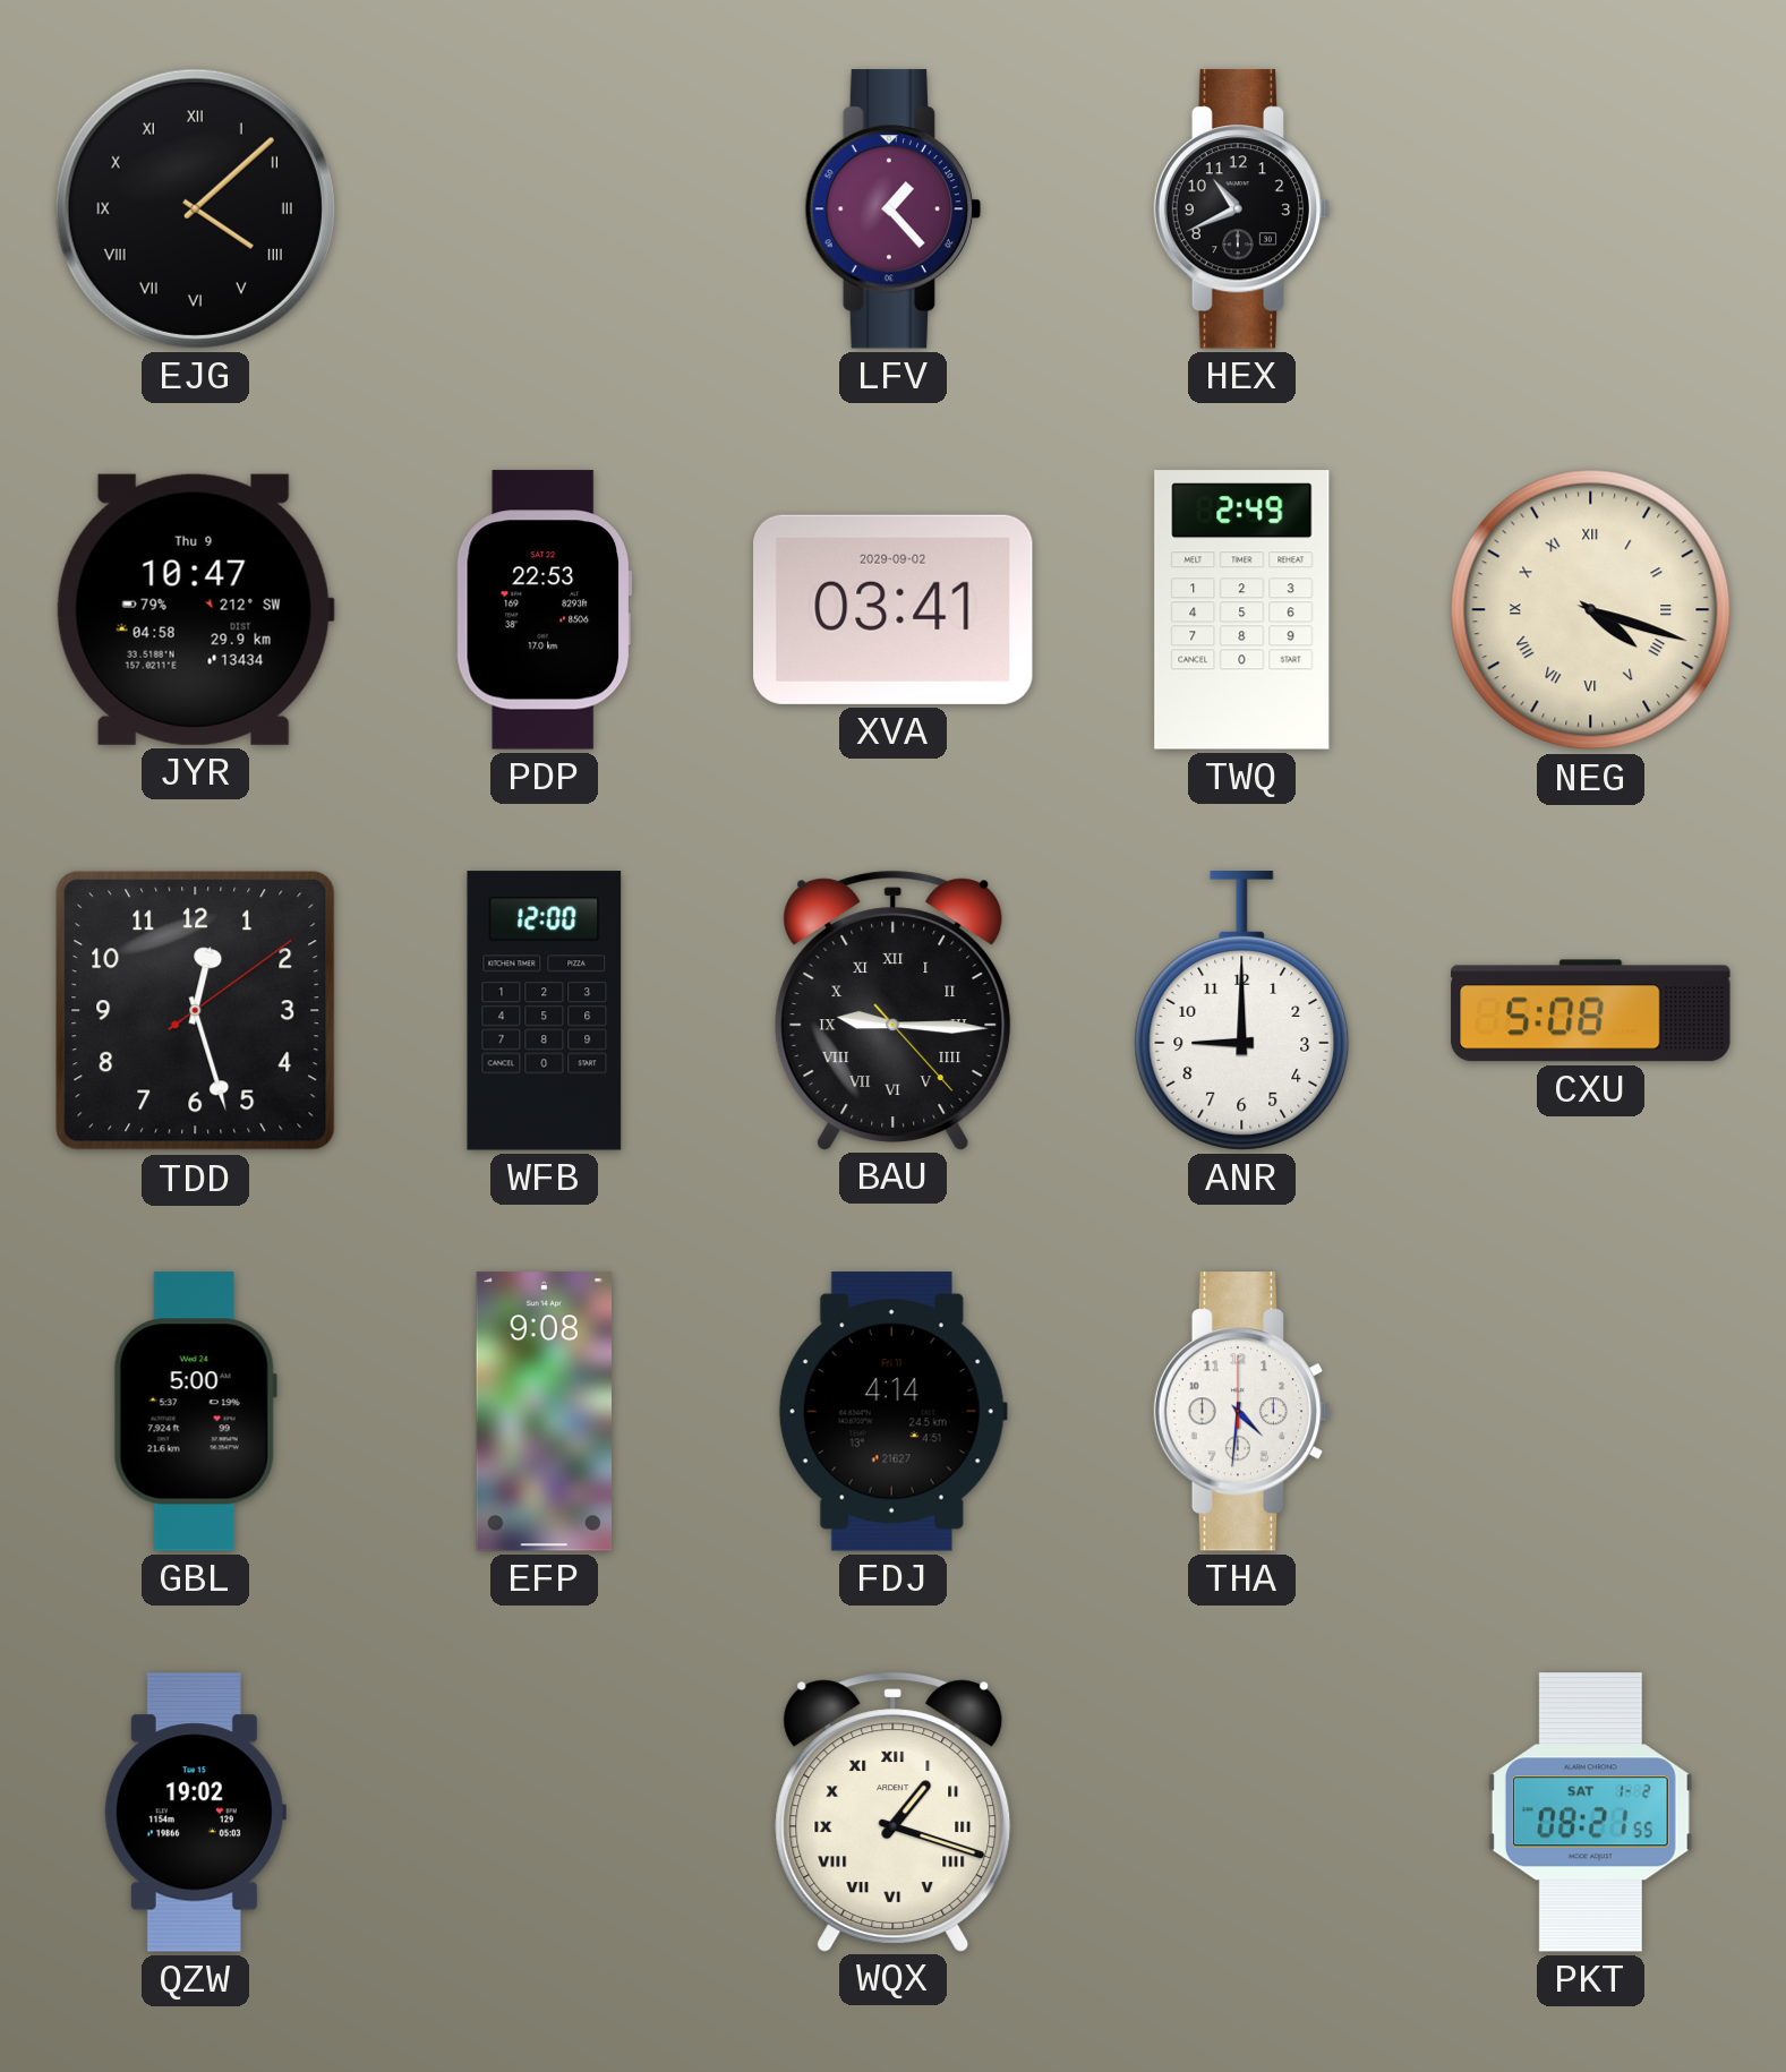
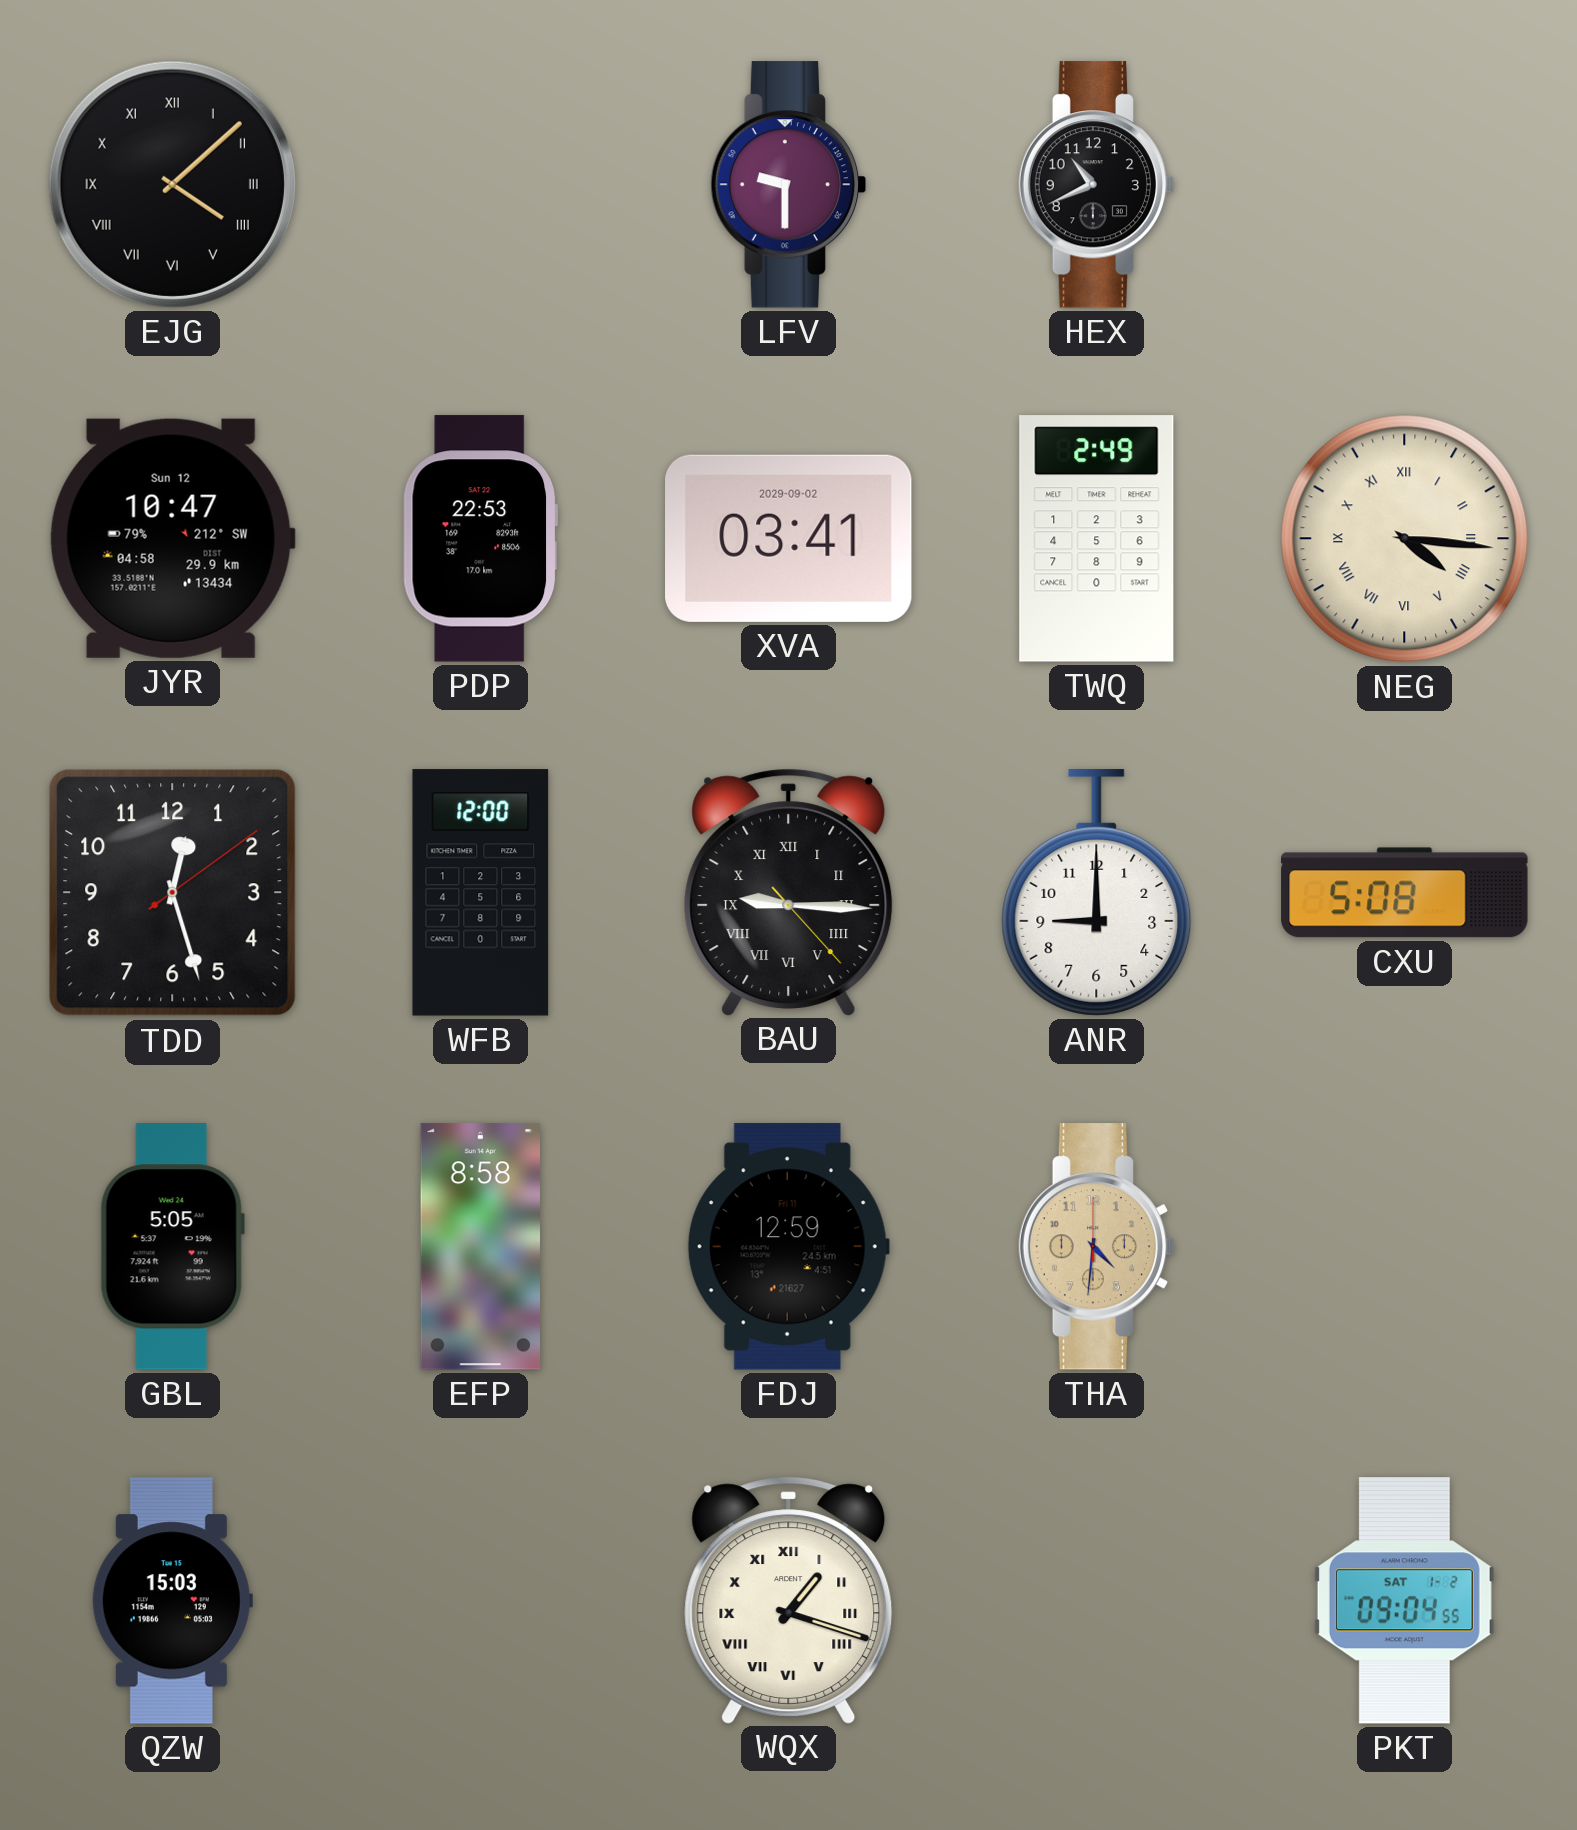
LFV: 1:23 -> 9:30
JYR date: Thu 9 -> Sun 12
NEG: 4:18 -> 4:16
GBL: 5:00 -> 5:05
EFP: 9:08 -> 8:58
FDJ: 4:14 -> 12:59
THA dial: white -> champagne
QZW: 19:02 -> 15:03
PKT: 08:21 -> 09:04
